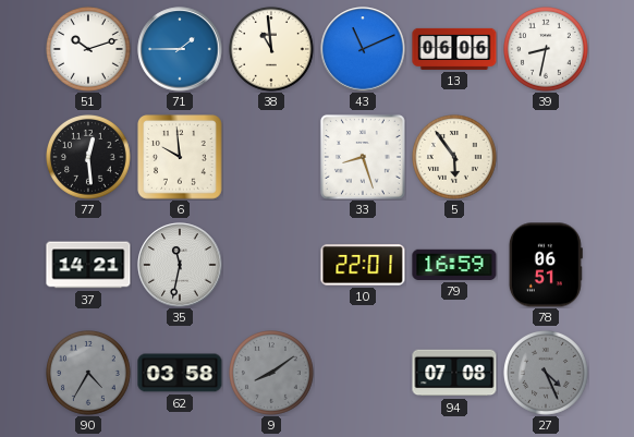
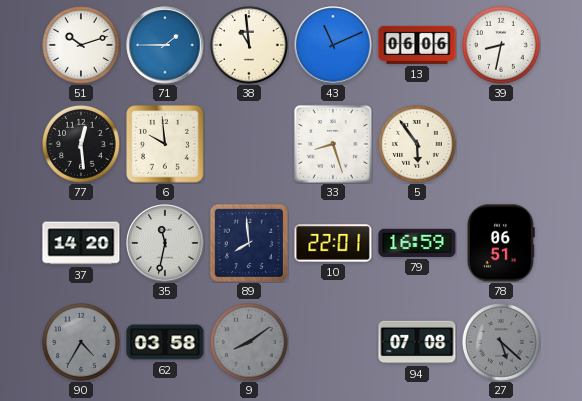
37: 14:21 -> 14:20
89: none -> 7:59
27: 4:26 -> 5:22
